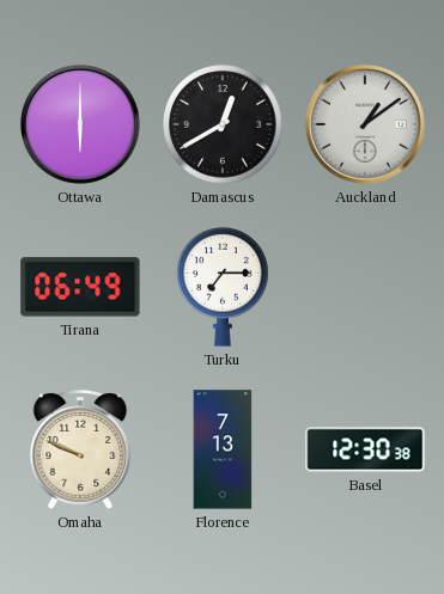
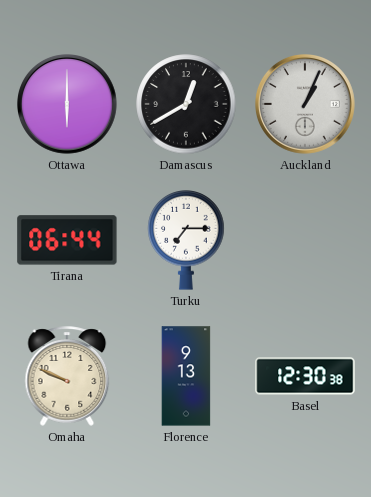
Auckland: 1:09 -> 1:04
Tirana: 06:49 -> 06:44
Florence: 7:13 -> 9:13
